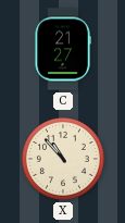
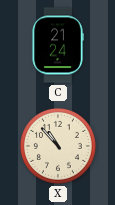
C: 21:27 -> 21:24
